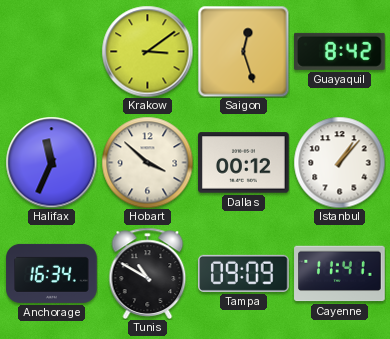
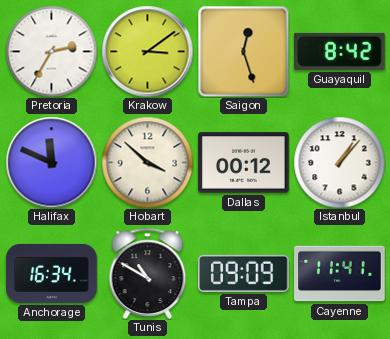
Pretoria: none -> 2:35
Halifax: 11:34 -> 11:49
